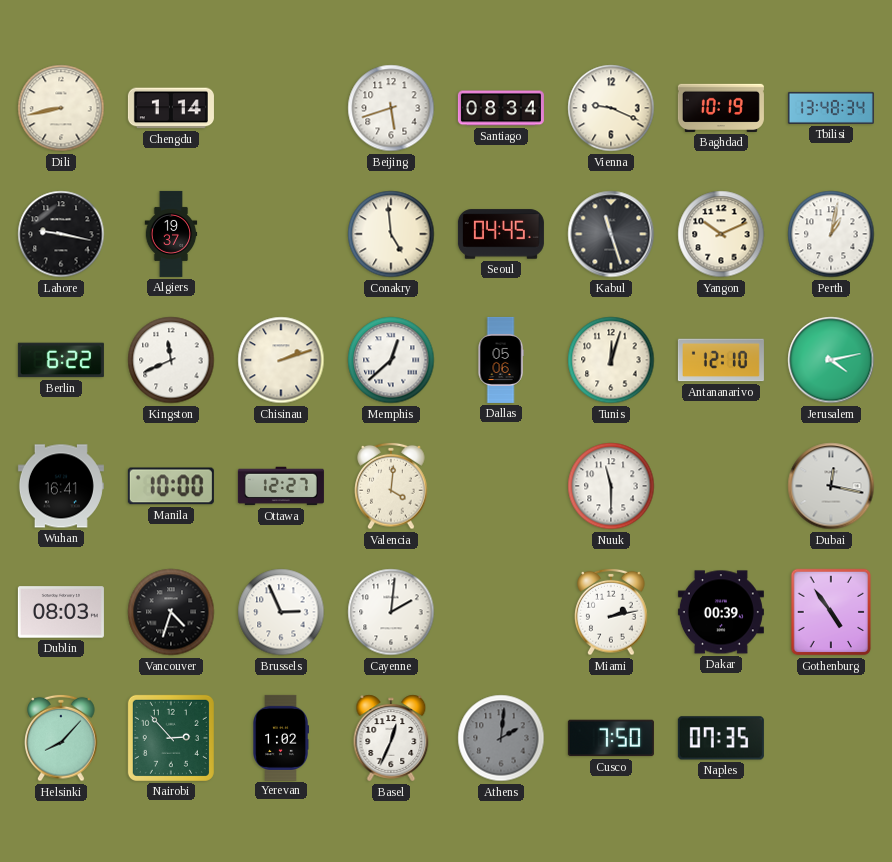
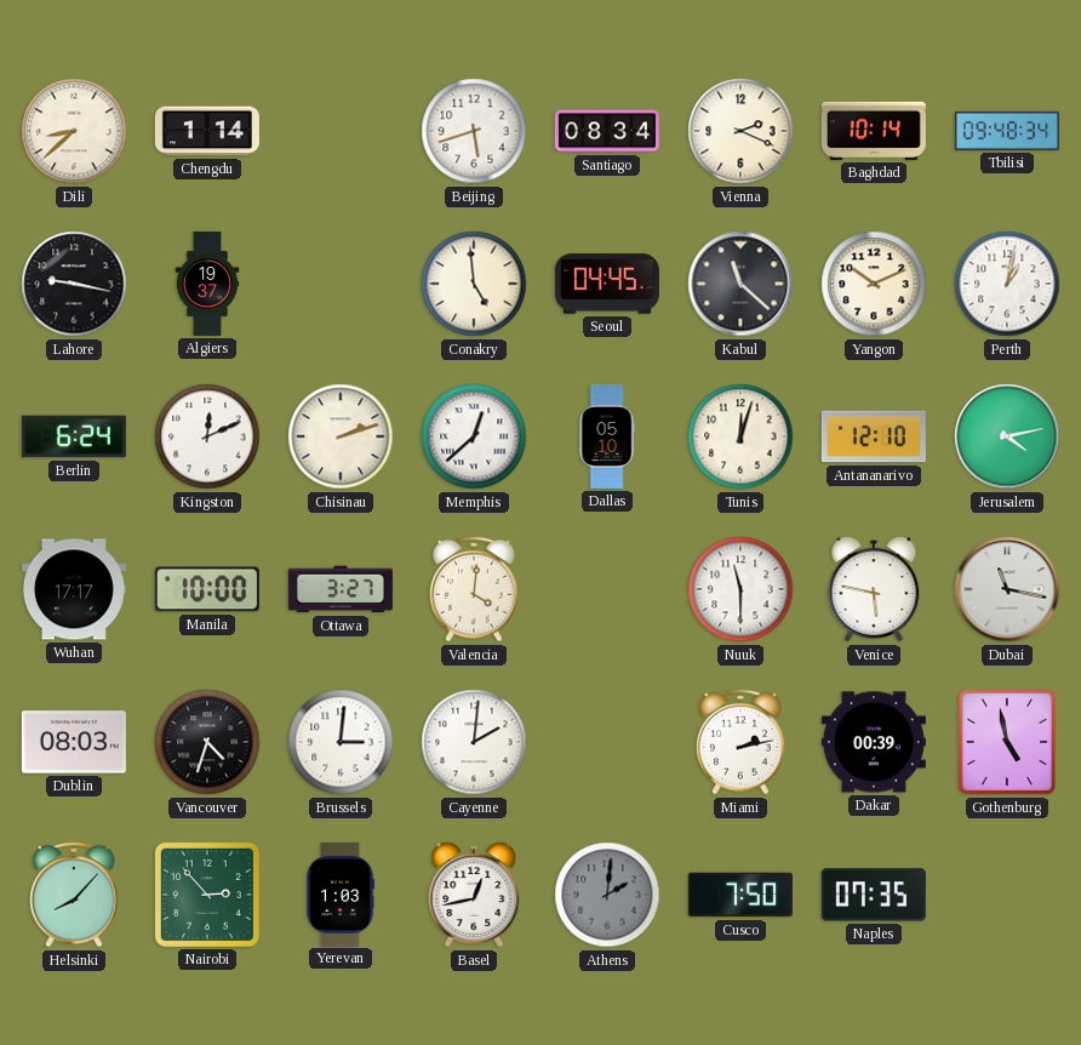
Dili: 8:43 -> 8:38
Vienna: 9:19 -> 2:19
Baghdad: 10:19 -> 10:14
Tbilisi: 13:48 -> 09:48
Kabul: 11:27 -> 11:22
Berlin: 6:22 -> 6:24
Kingston: 11:41 -> 12:11
Dallas: 05:06 -> 05:10
Wuhan: 16:41 -> 17:17
Ottawa: 12:27 -> 3:27
Venice: none -> 5:47
Dubai: 12:17 -> 11:17
Brussels: 2:56 -> 3:01
Gothenburg: 4:54 -> 4:58
Yerevan: 1:02 -> 1:03
Basel: 12:34 -> 12:43
